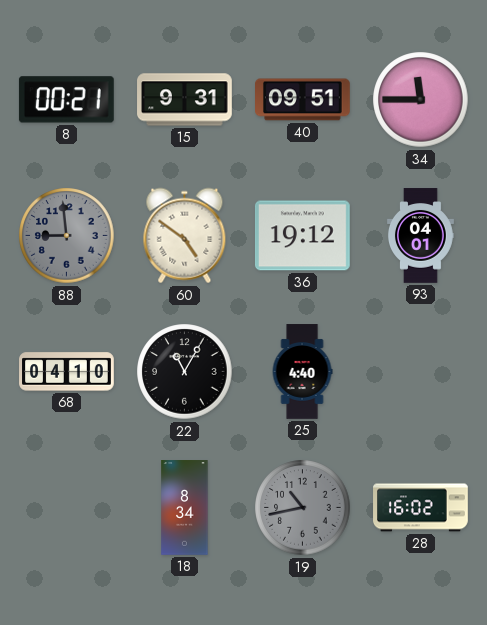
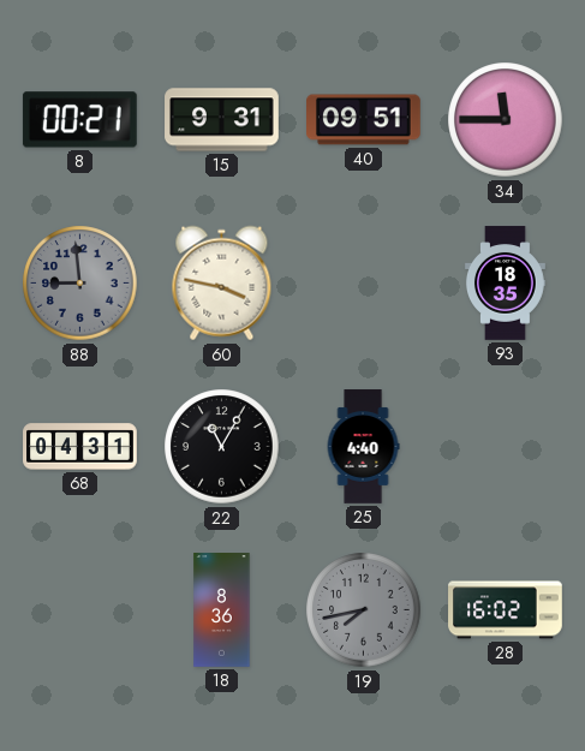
60: 4:51 -> 3:47
36: 19:12 -> none
93: 04:01 -> 18:35
68: 04:10 -> 04:31
18: 8:34 -> 8:36
19: 10:43 -> 7:43
